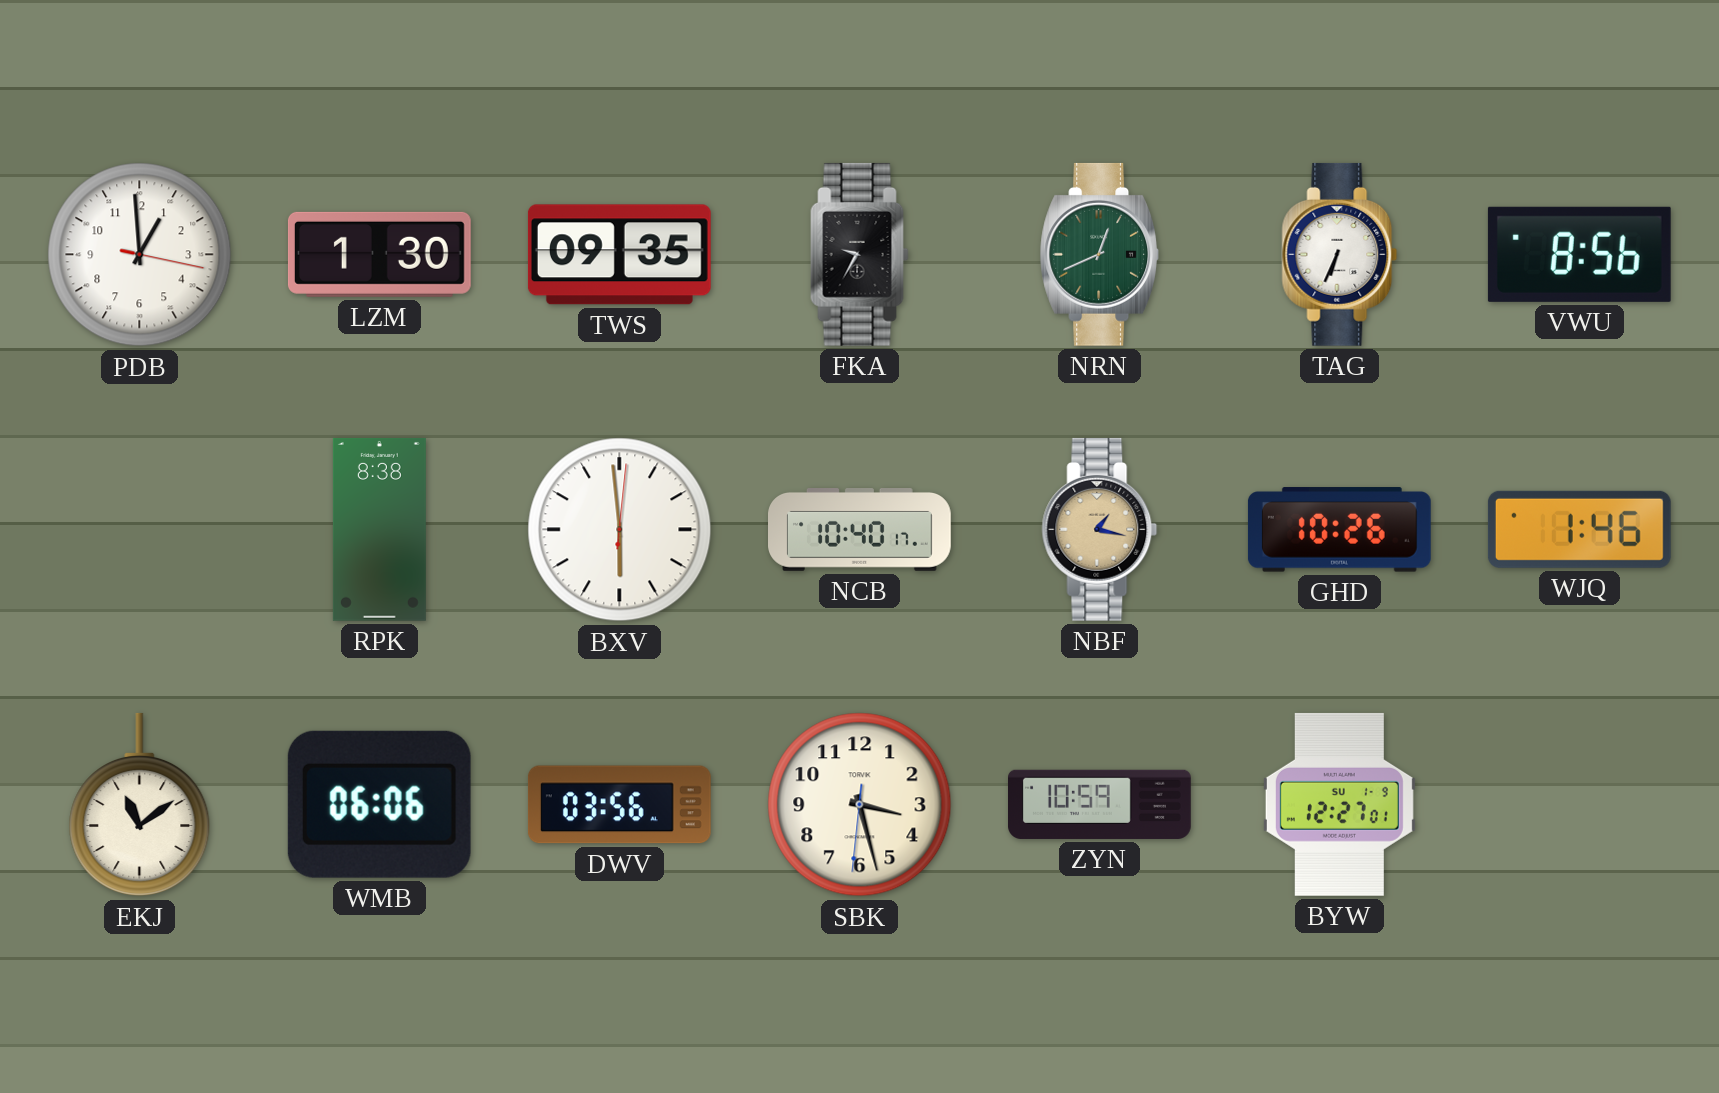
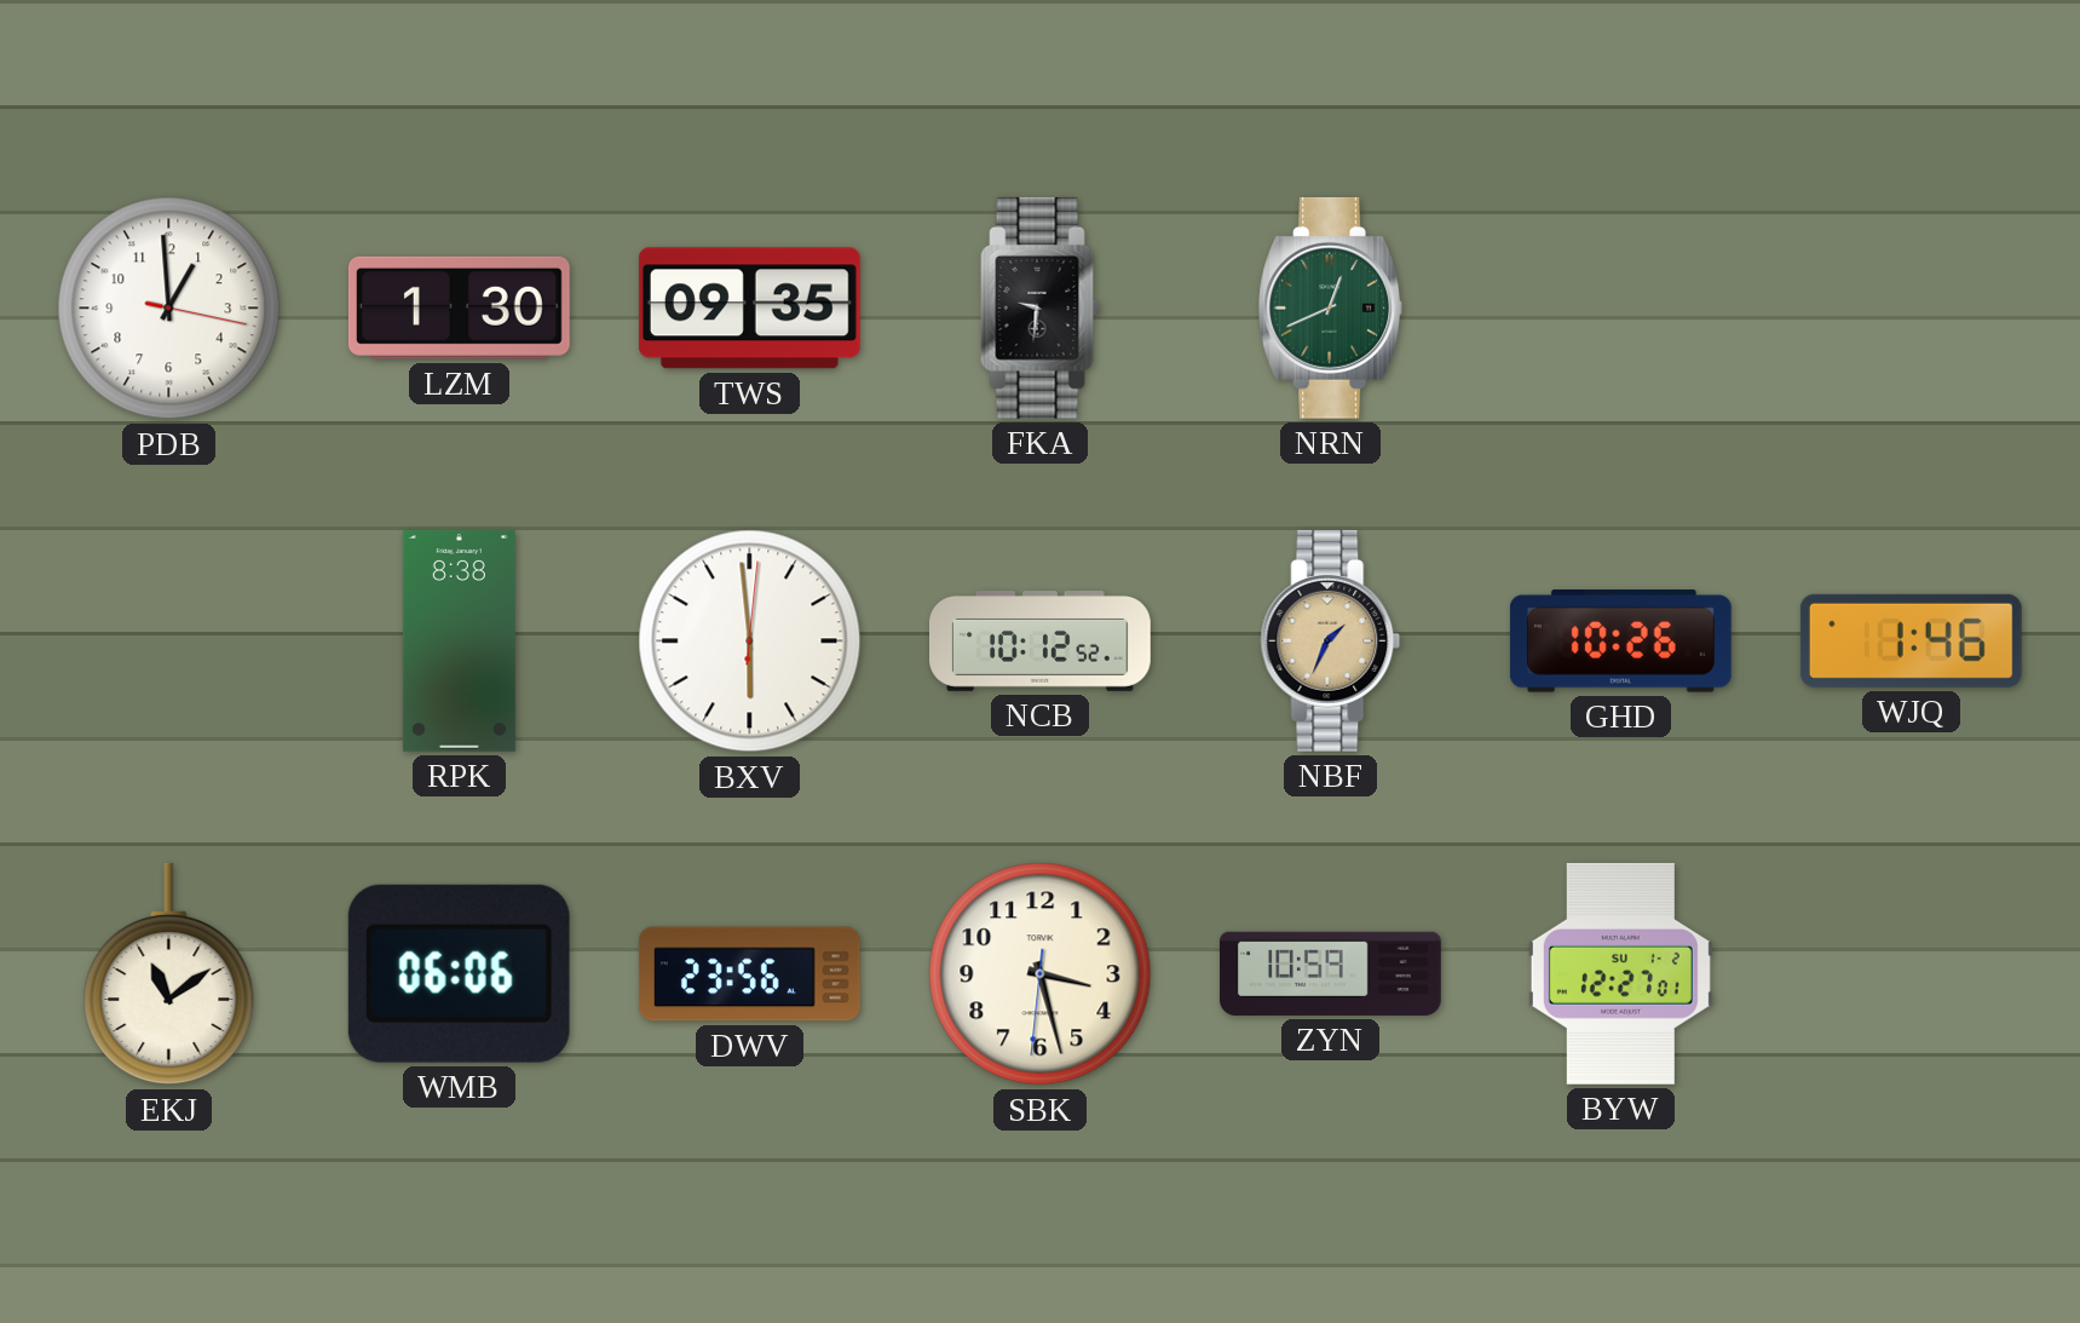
FKA: 9:35 -> 9:31
TAG: 6:34 -> none
VWU: 8:56 -> none
NCB: 10:40 -> 10:12
NBF: 1:17 -> 1:34
DWV: 03:56 -> 23:56
BYW date: SU 1-9 -> SU 1-2
